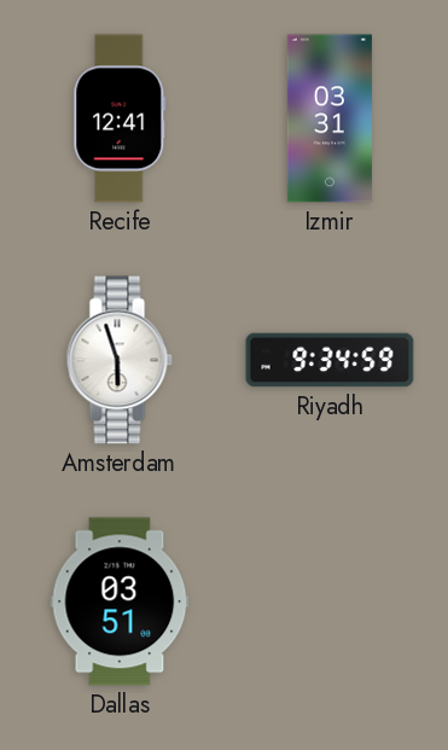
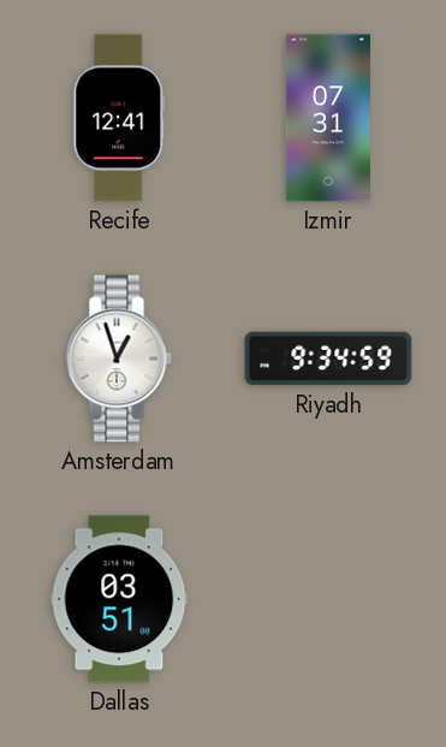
Izmir: 03:31 -> 07:31
Amsterdam: 5:57 -> 12:57
